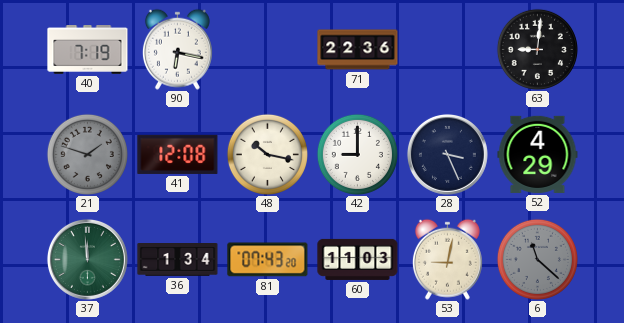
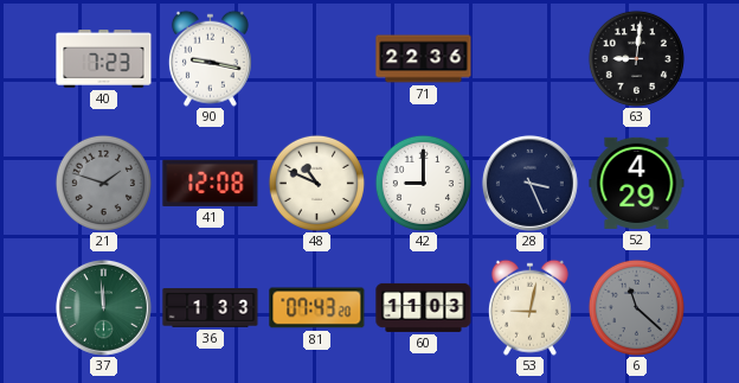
40: 7:19 -> 7:23
90: 6:17 -> 9:17
48: 10:17 -> 10:49
36: 1:34 -> 1:33
